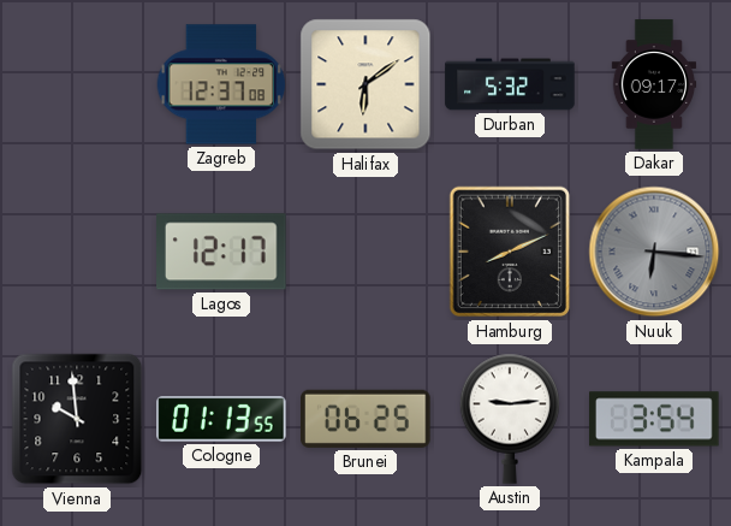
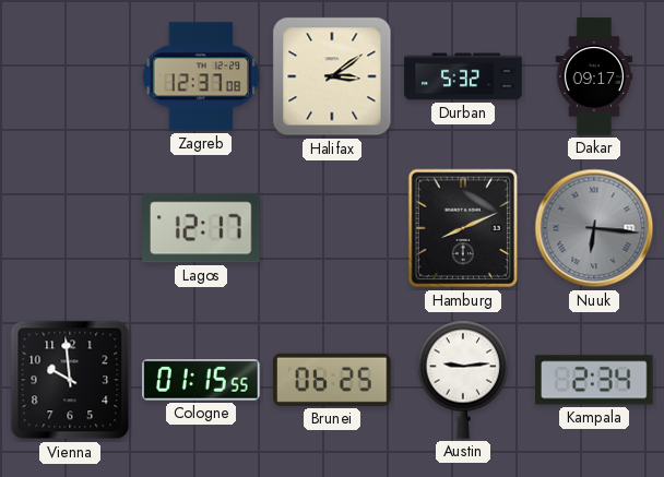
Halifax: 6:09 -> 3:09
Cologne: 01:13 -> 01:15
Kampala: 3:54 -> 2:34
